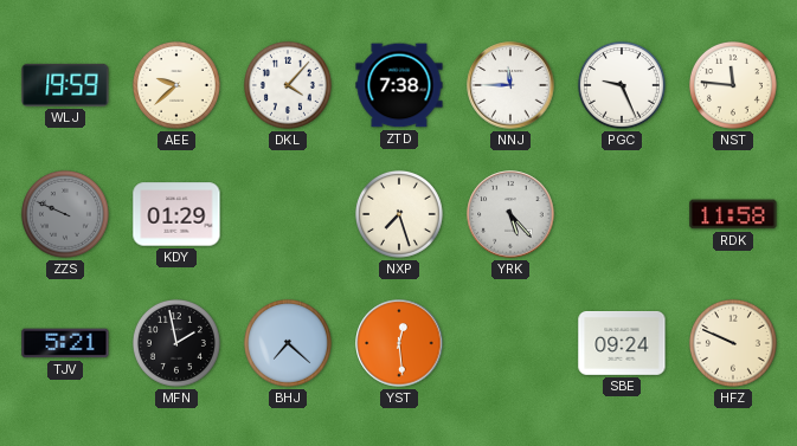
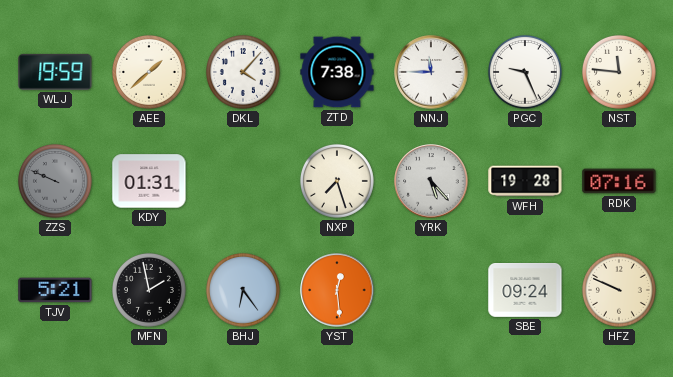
AEE: 9:38 -> 1:38
KDY: 01:29 -> 01:31
WFH: none -> 19:28
RDK: 11:58 -> 07:16
BHJ: 7:22 -> 6:24
